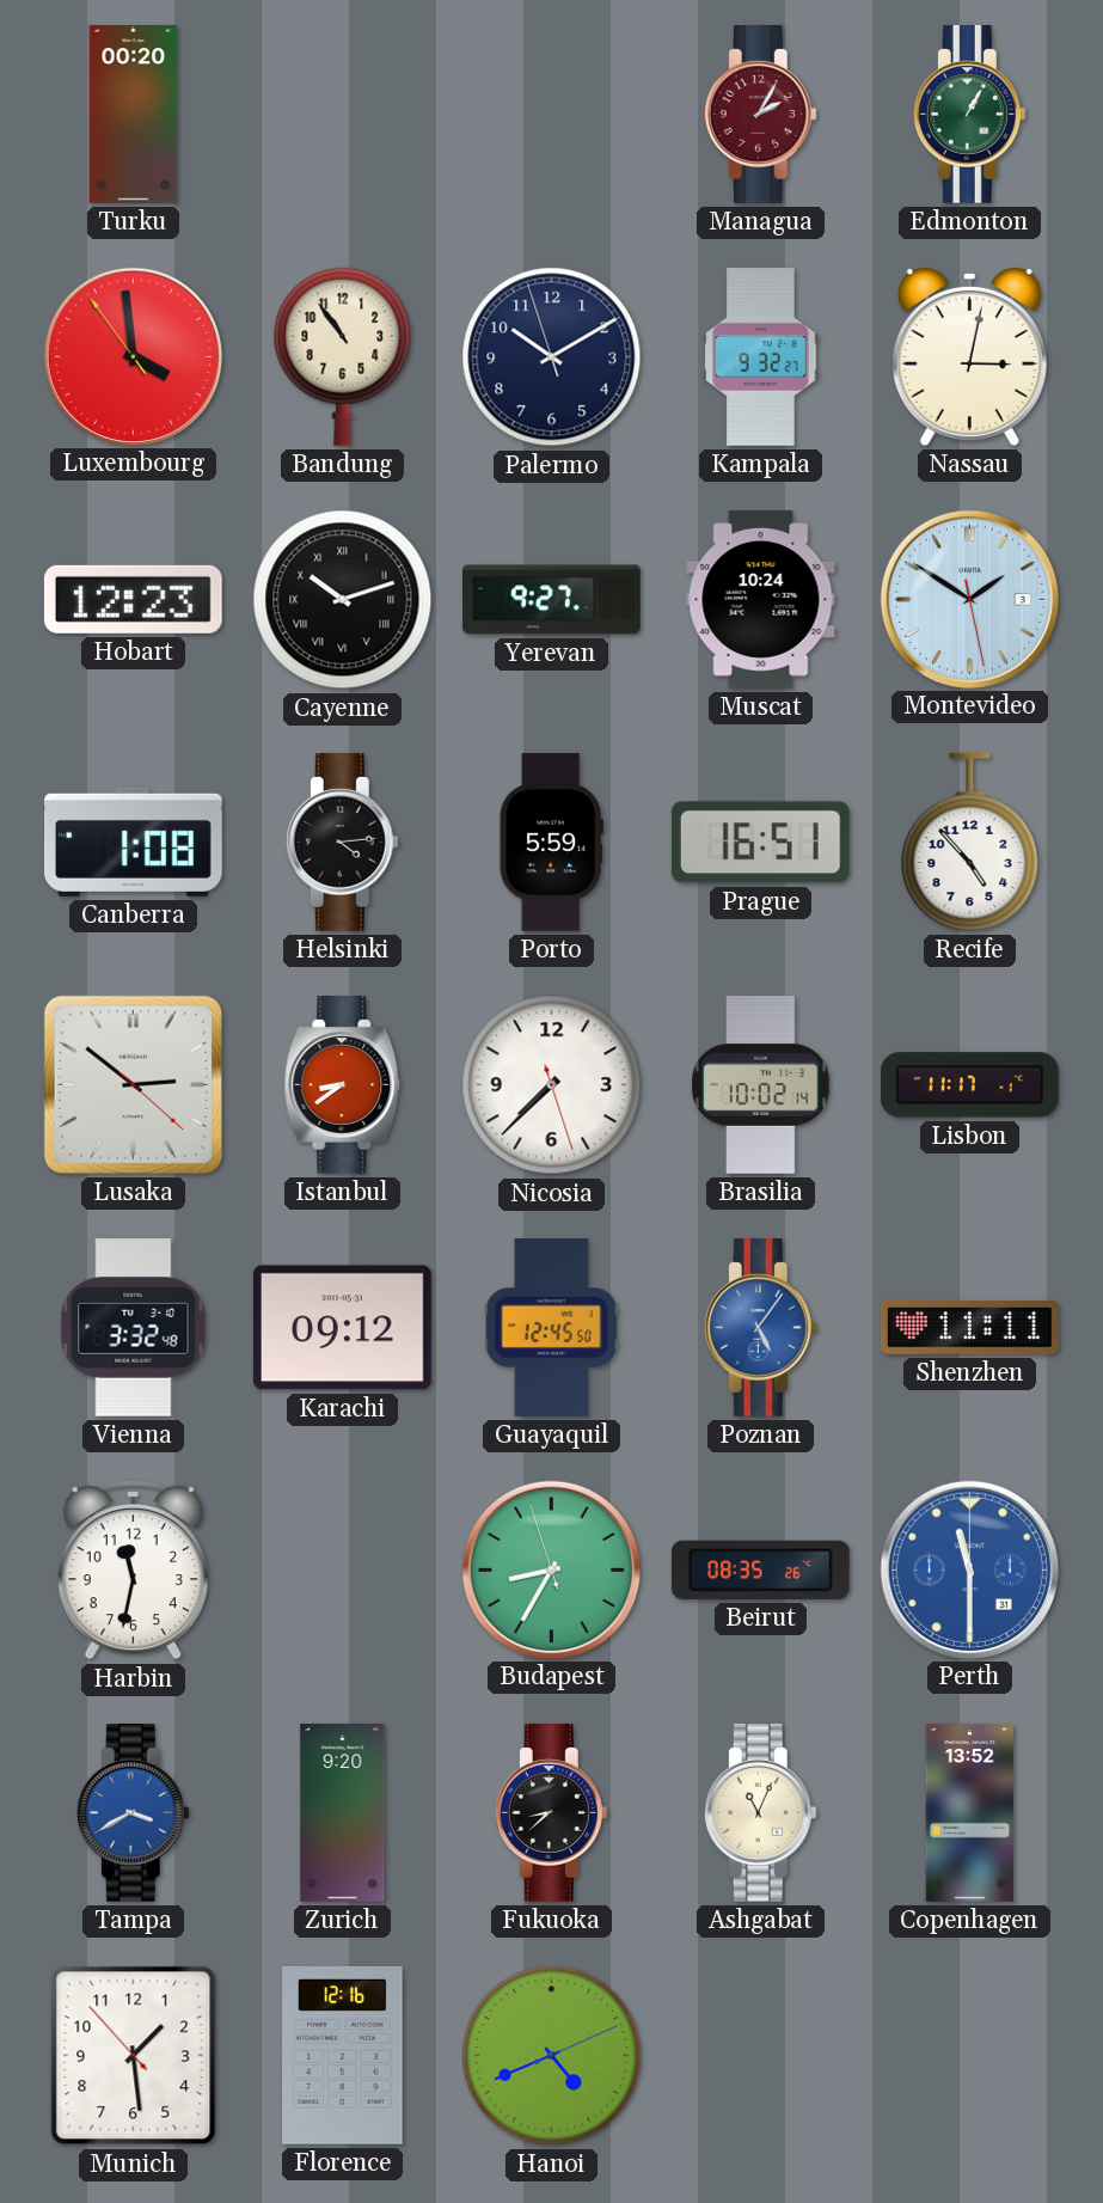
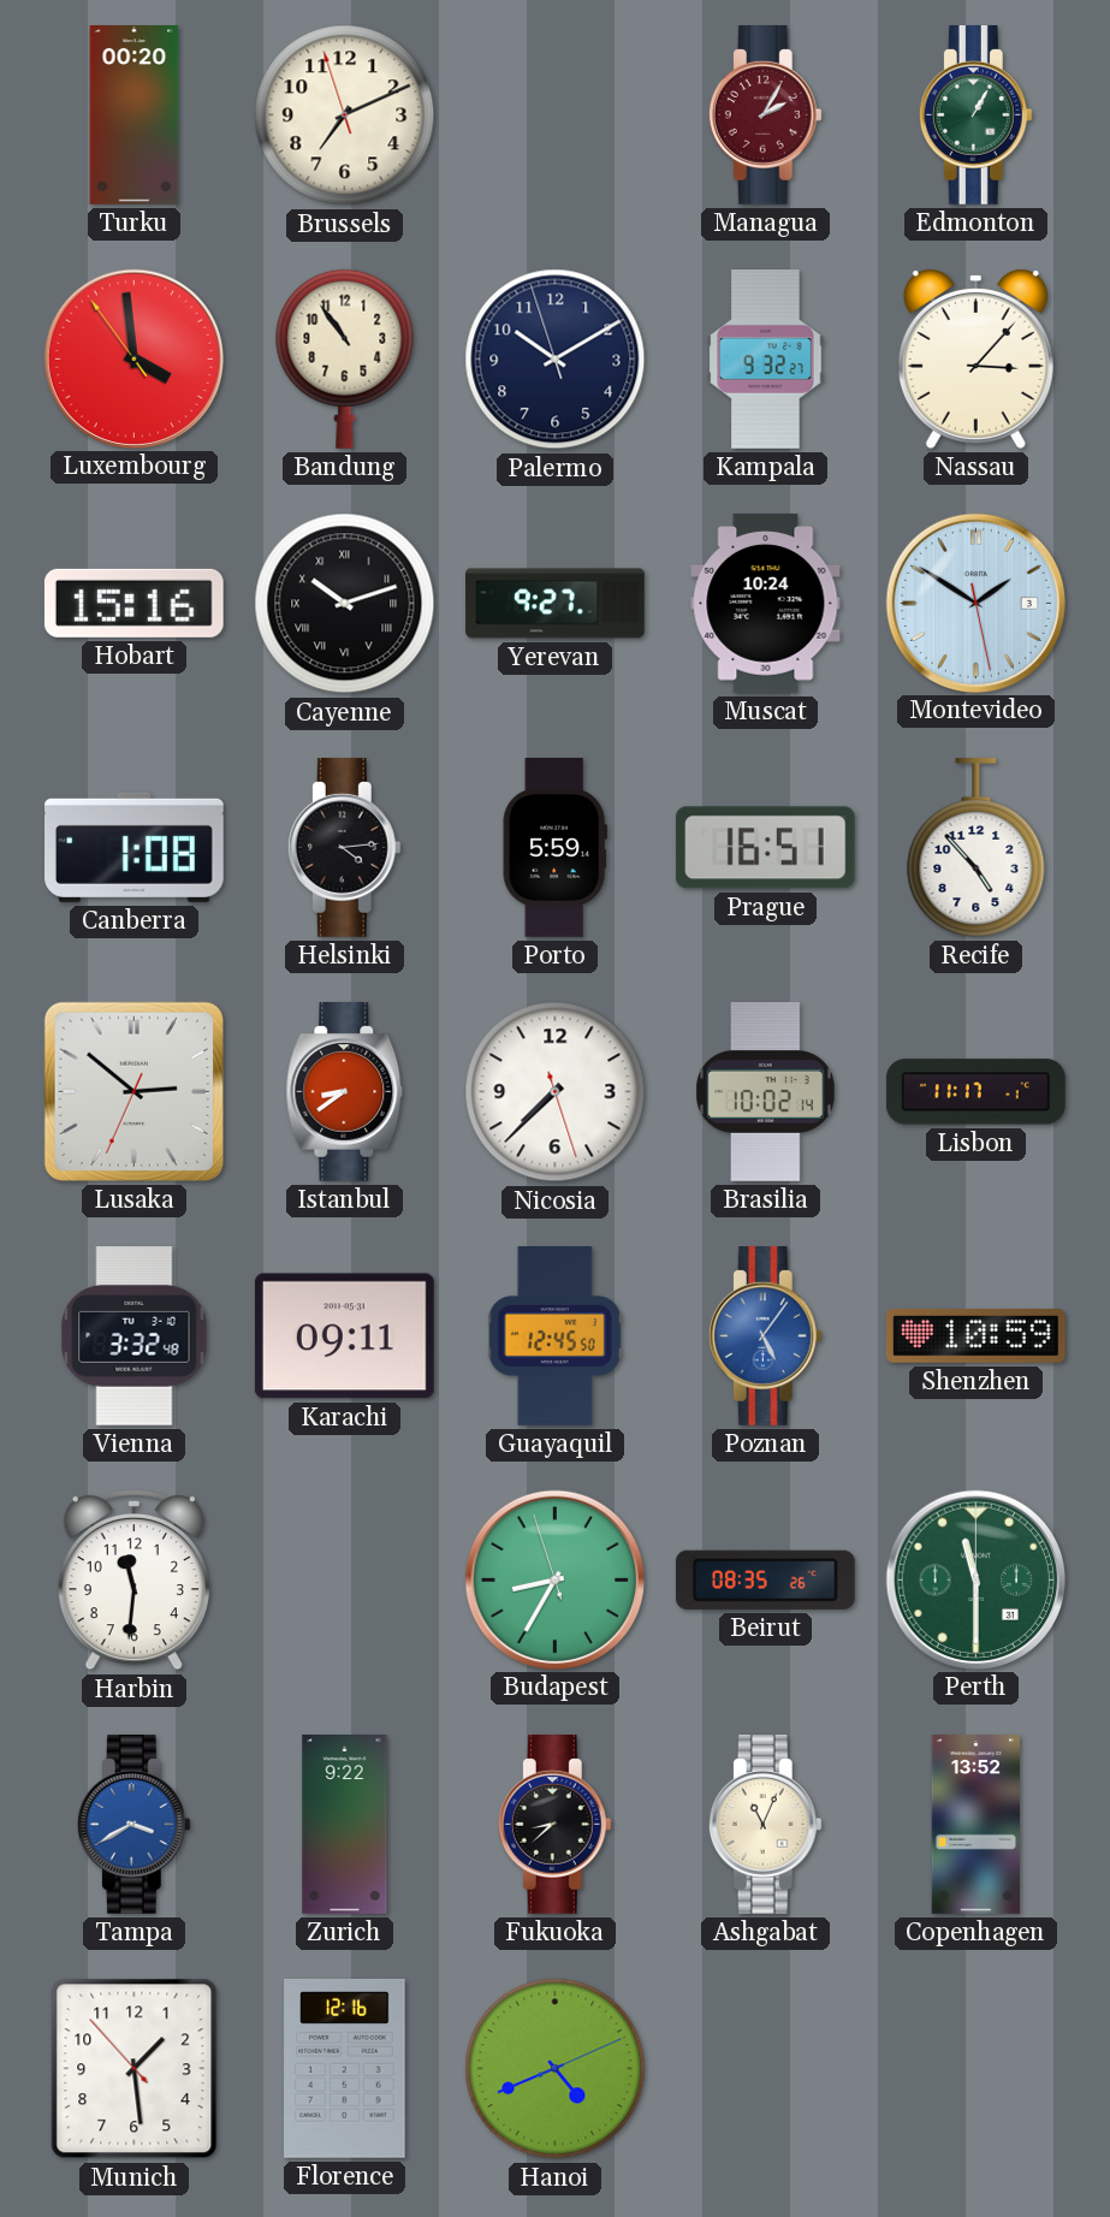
Brussels: none -> 7:10
Nassau: 3:02 -> 3:07
Hobart: 12:23 -> 15:16
Lusaka: 2:51:22 -> 2:51:34
Karachi: 09:12 -> 09:11
Shenzhen: 11:11 -> 10:59
Harbin: 11:32 -> 11:31
Perth dial: blue -> green
Zurich: 9:20 -> 9:22
